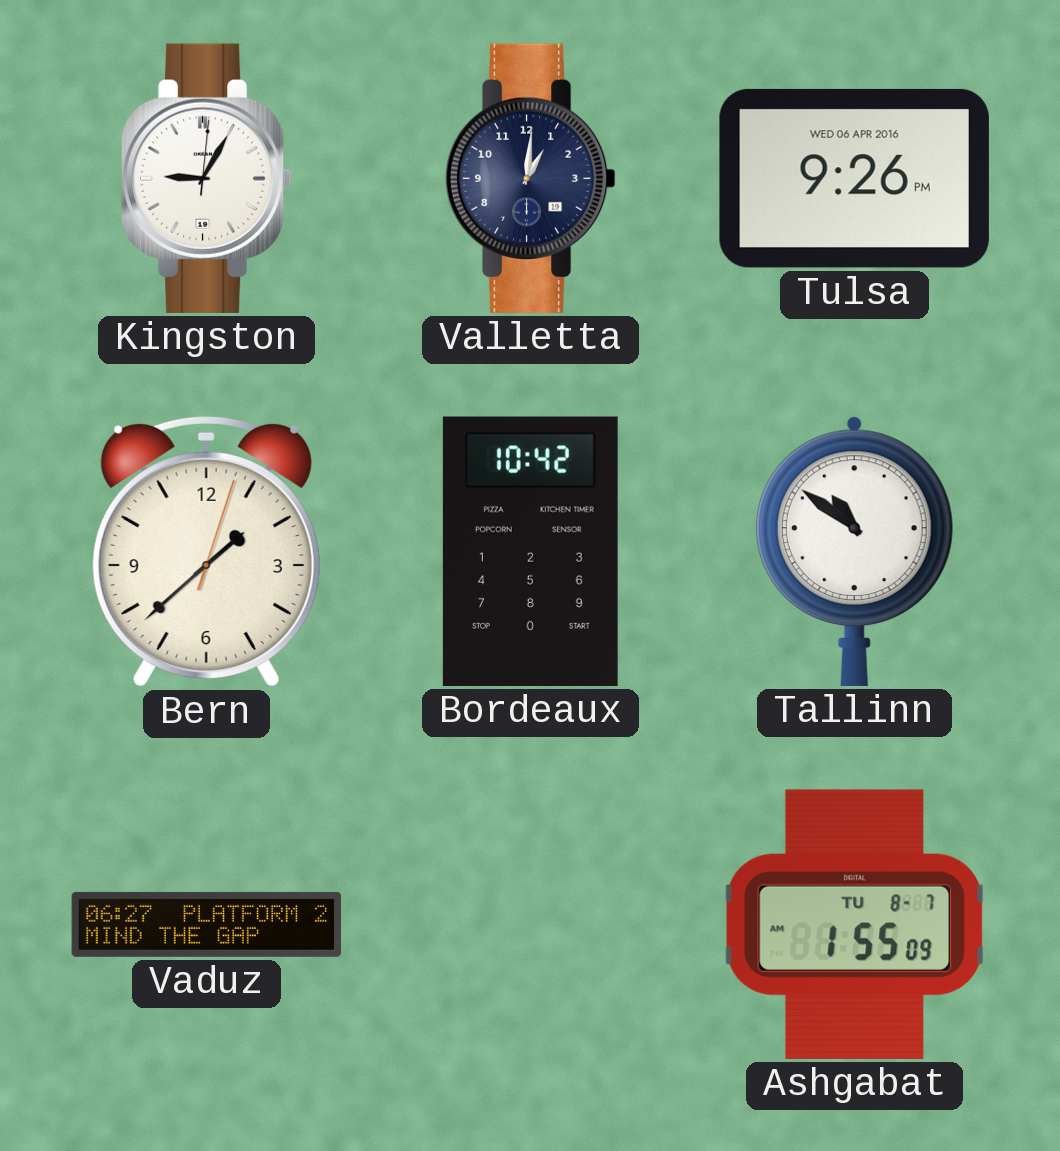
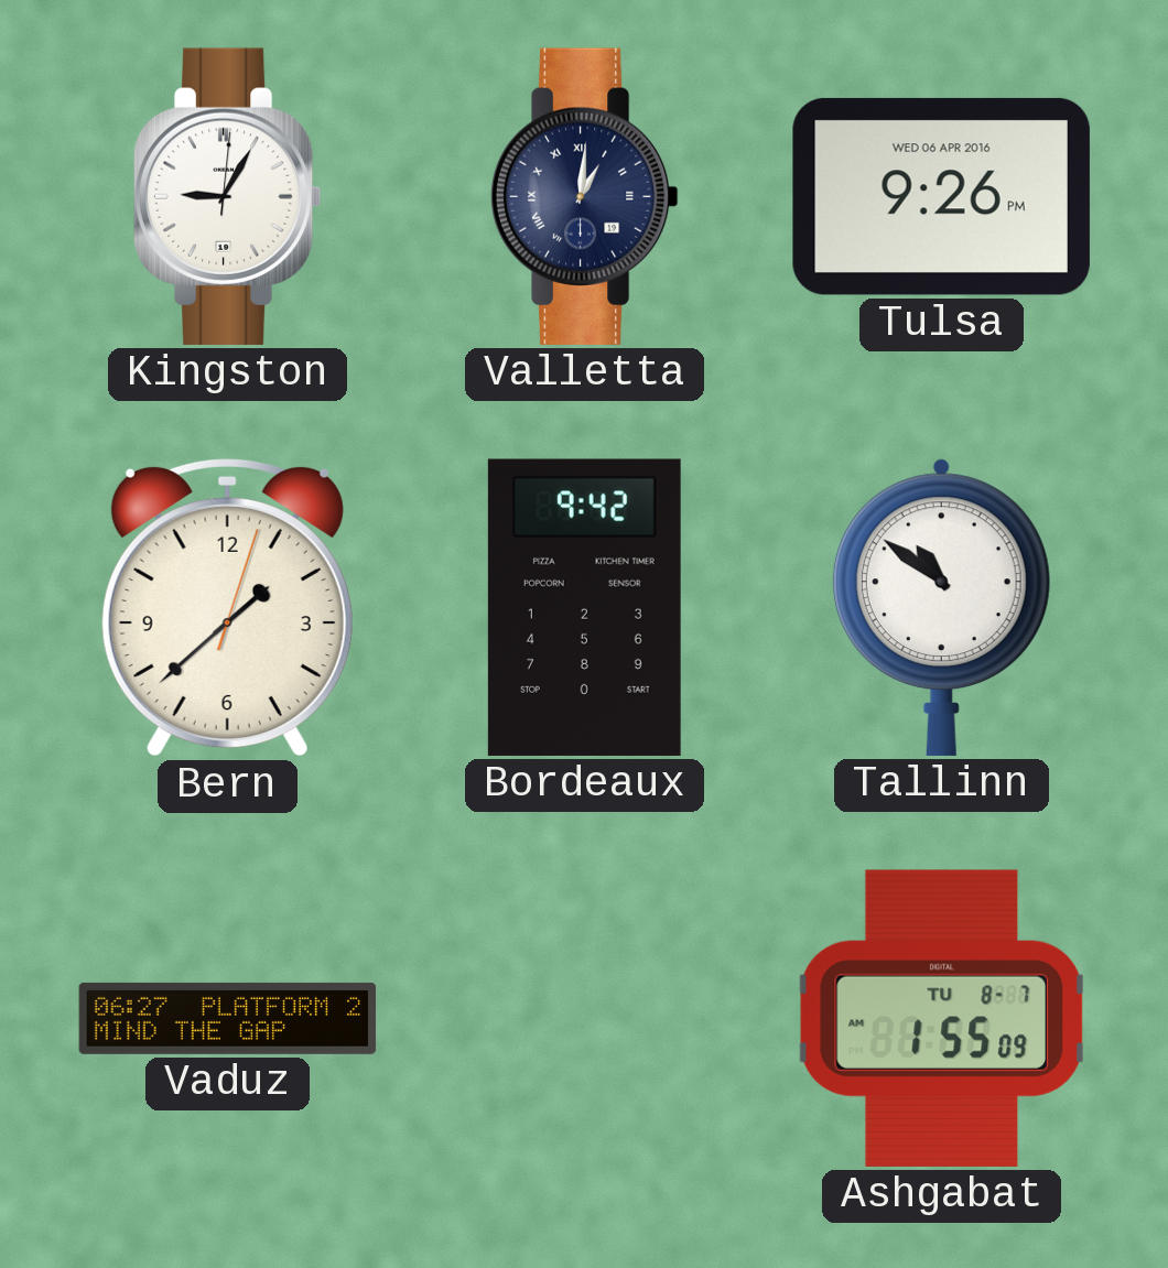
Valletta numerals: Arabic -> Roman
Bordeaux: 10:42 -> 9:42
